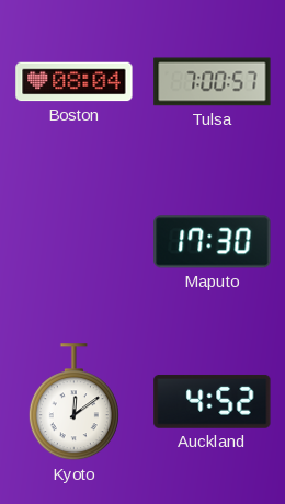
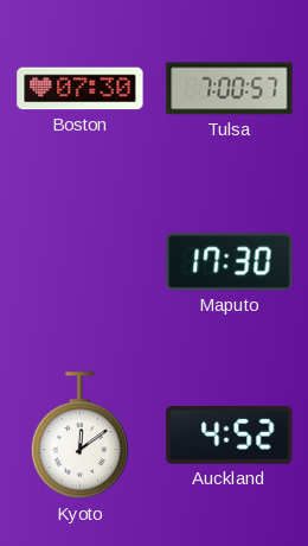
Boston: 08:04 -> 07:30
